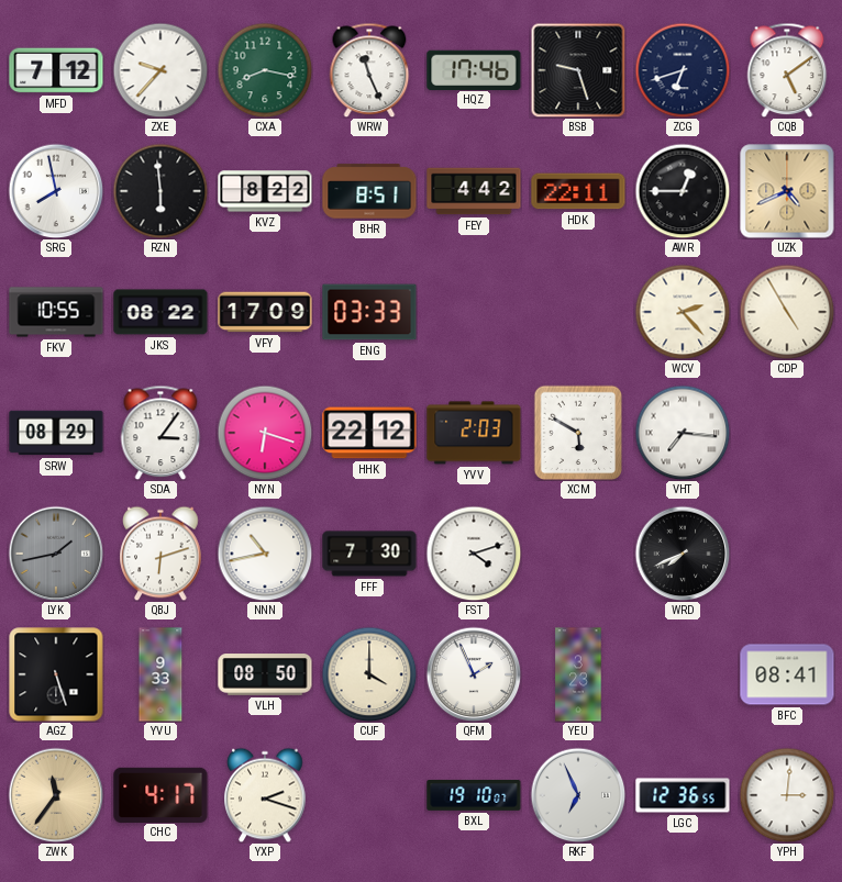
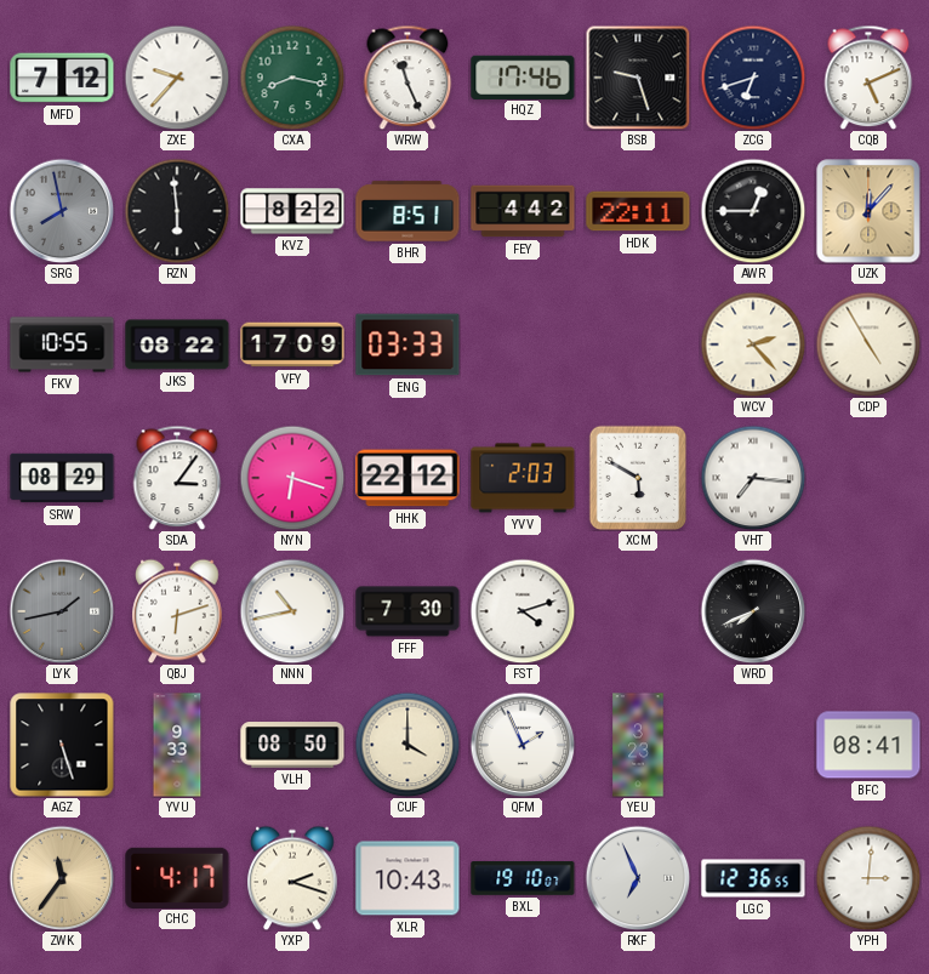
CQB: 5:09 -> 5:11
SRG dial: white -> grey
UZK: 4:41 -> 12:07
XLR: none -> 10:43
